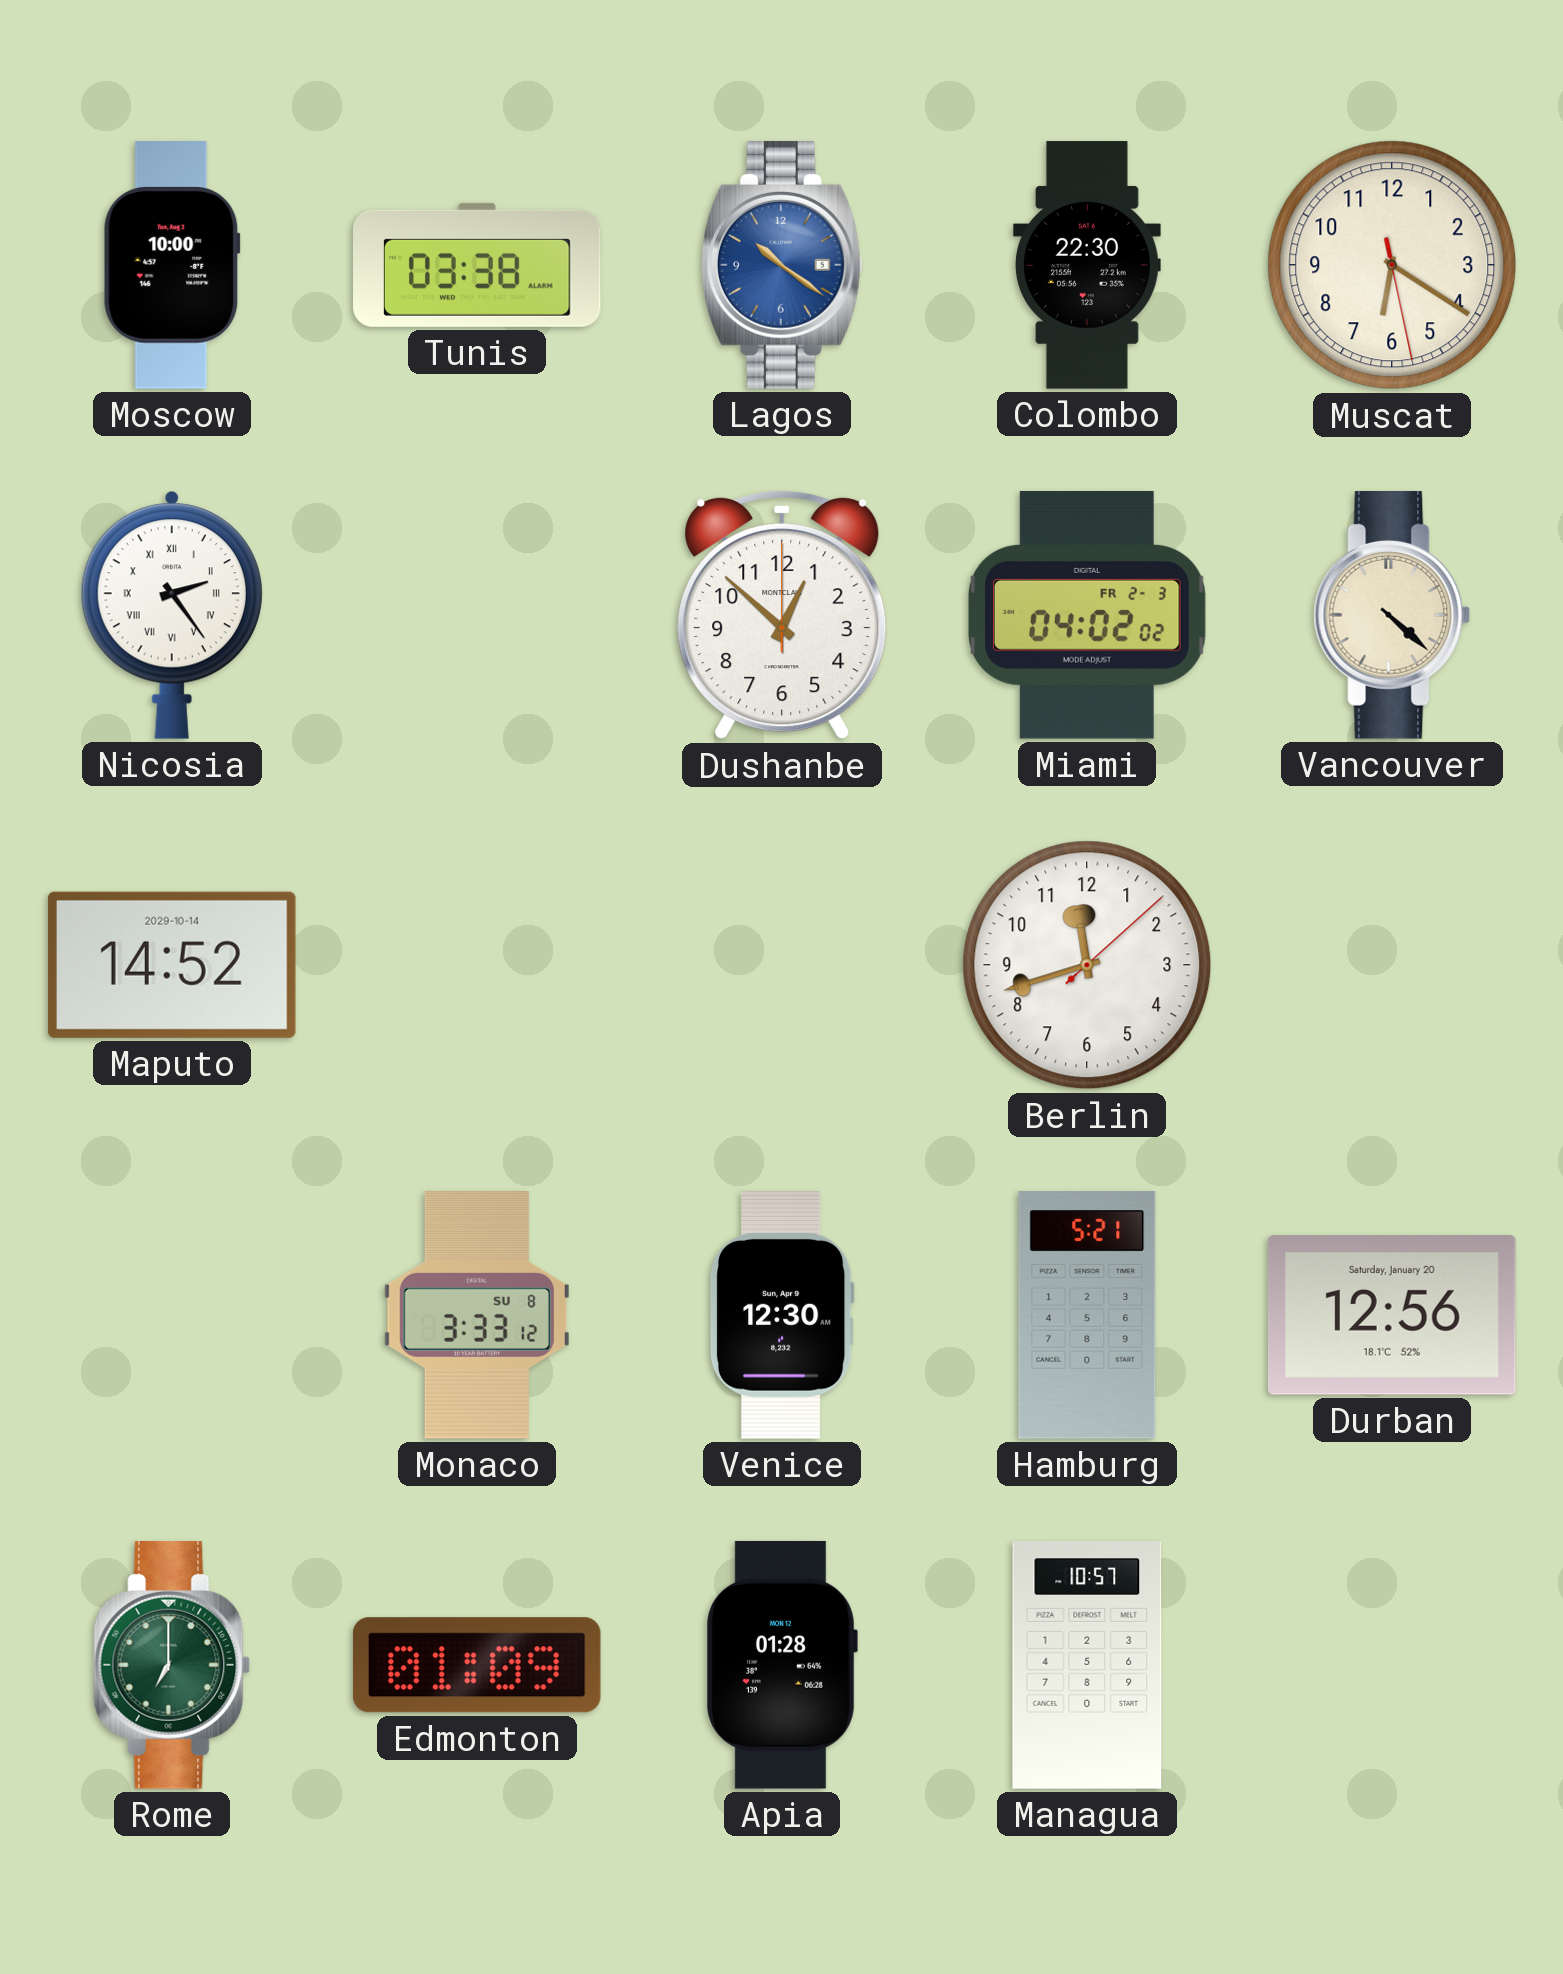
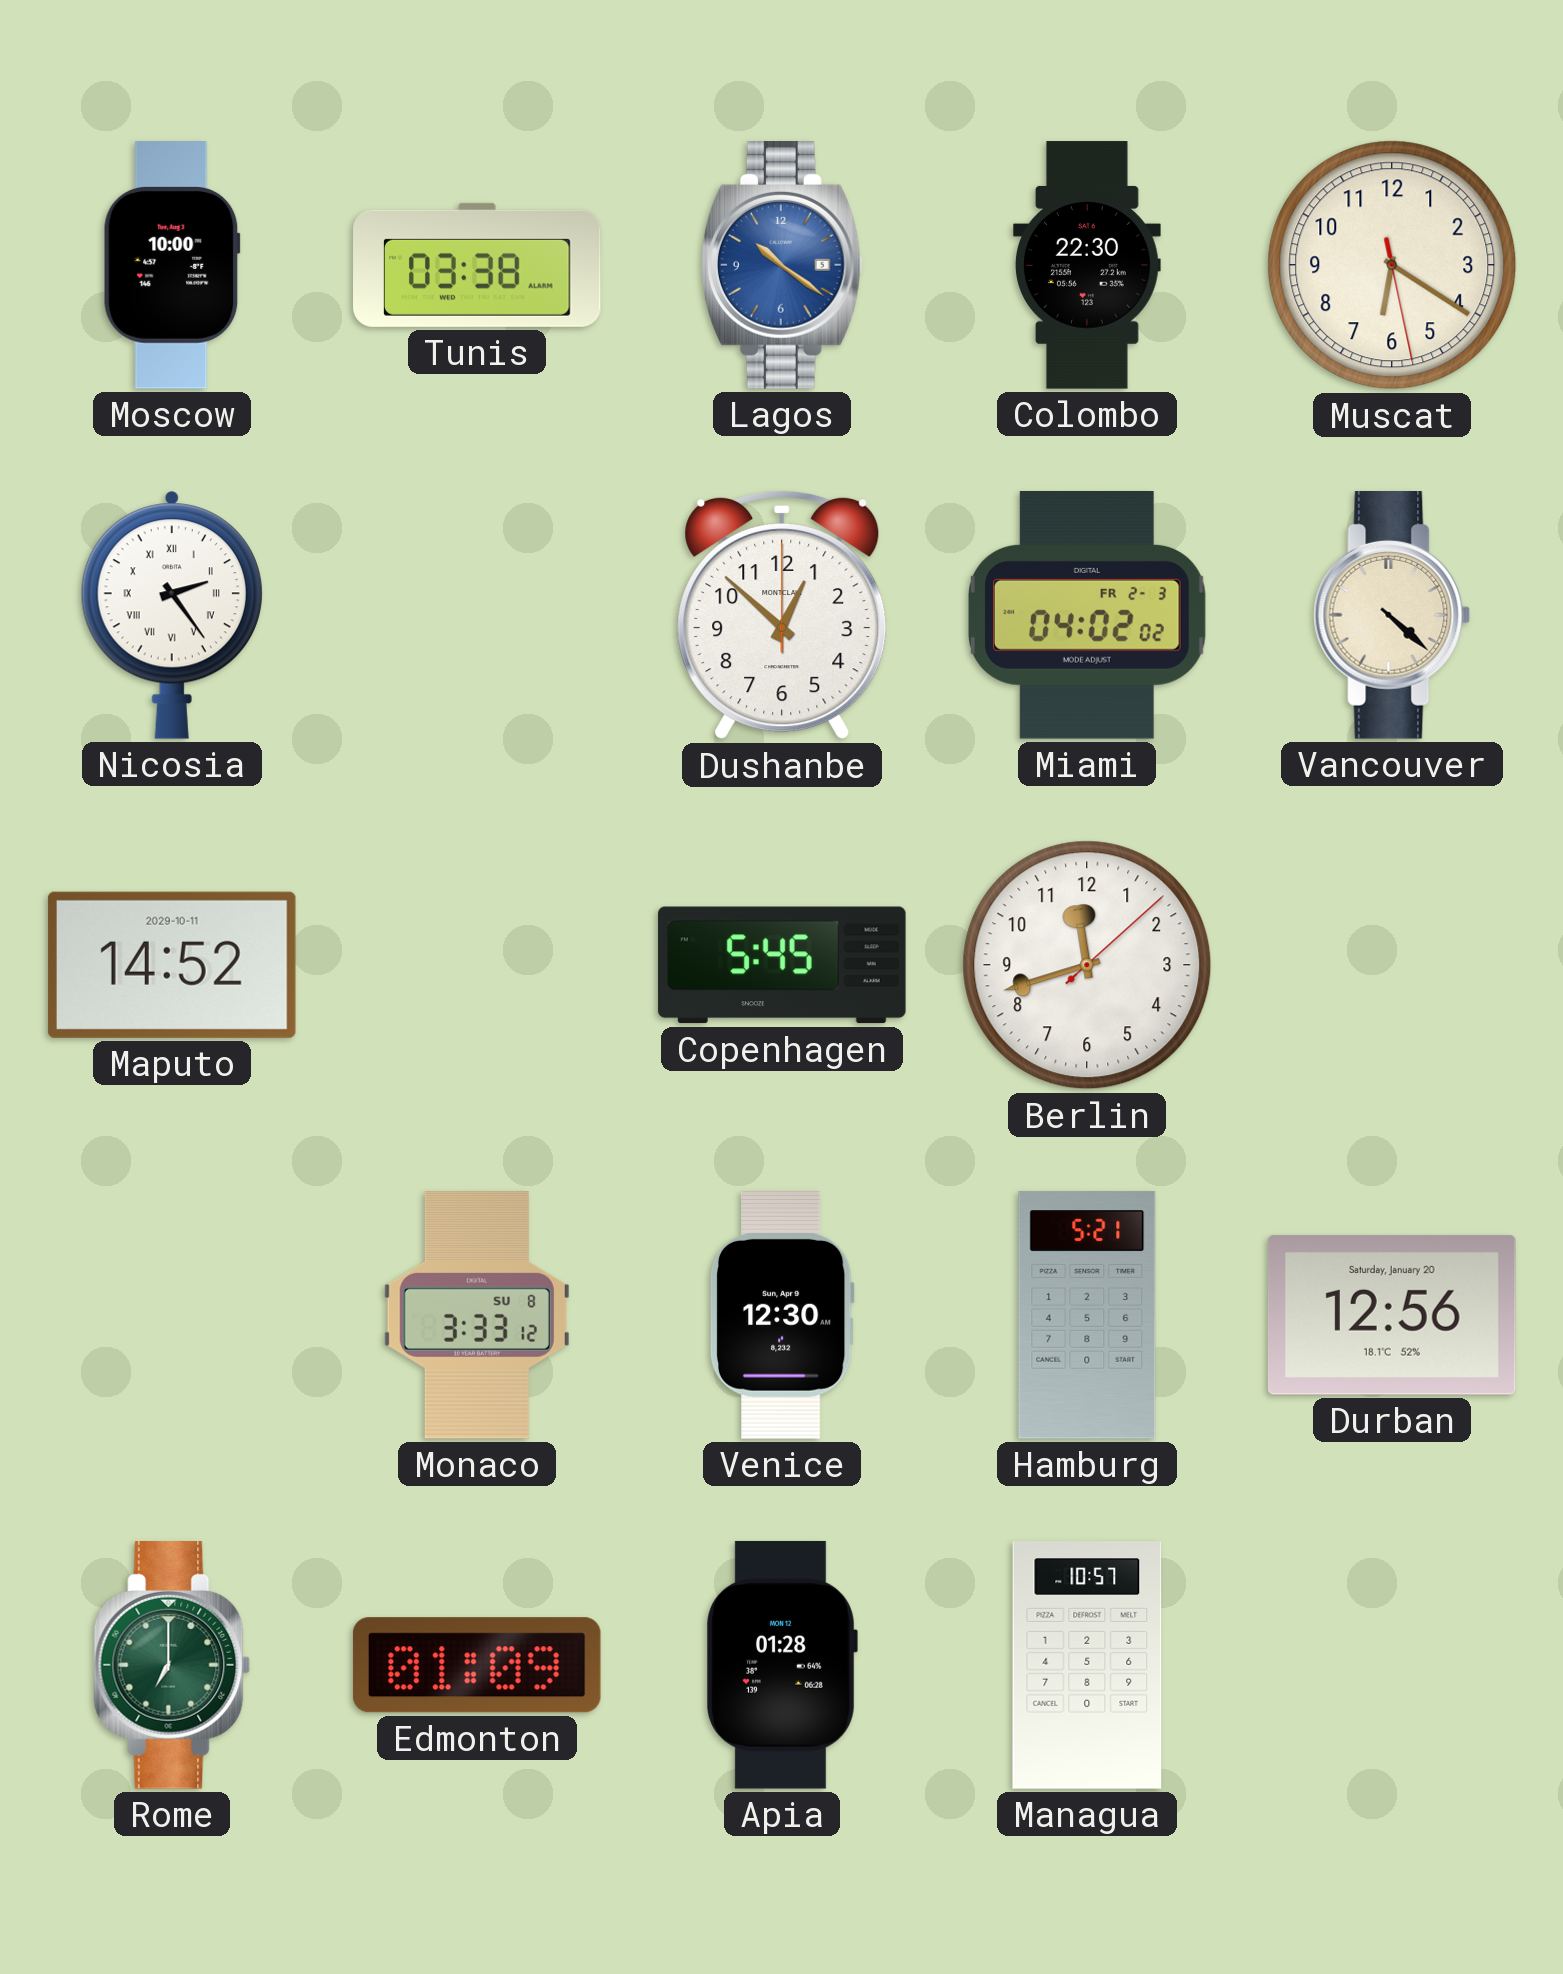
Maputo date: 2029-10-14 -> 2029-10-11
Copenhagen: none -> 5:45
